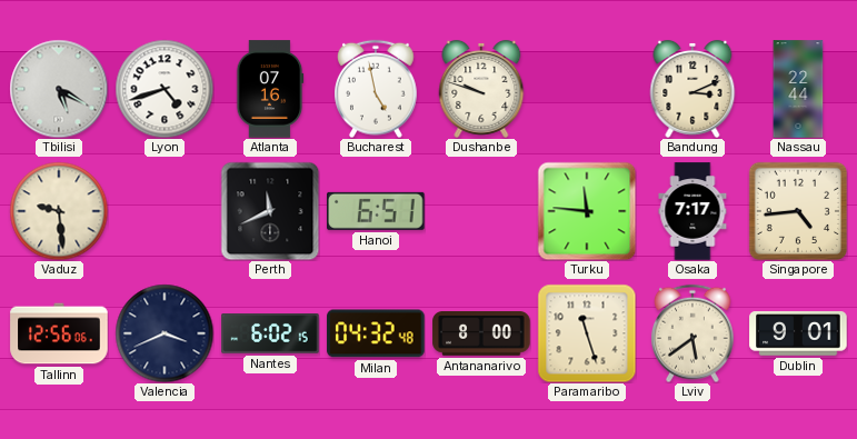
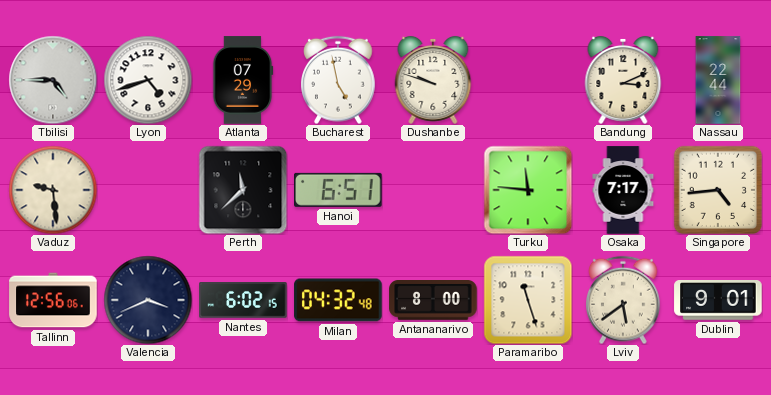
Tbilisi: 5:20 -> 4:45
Atlanta: 07:16 -> 07:29
Perth: 11:41 -> 11:38
